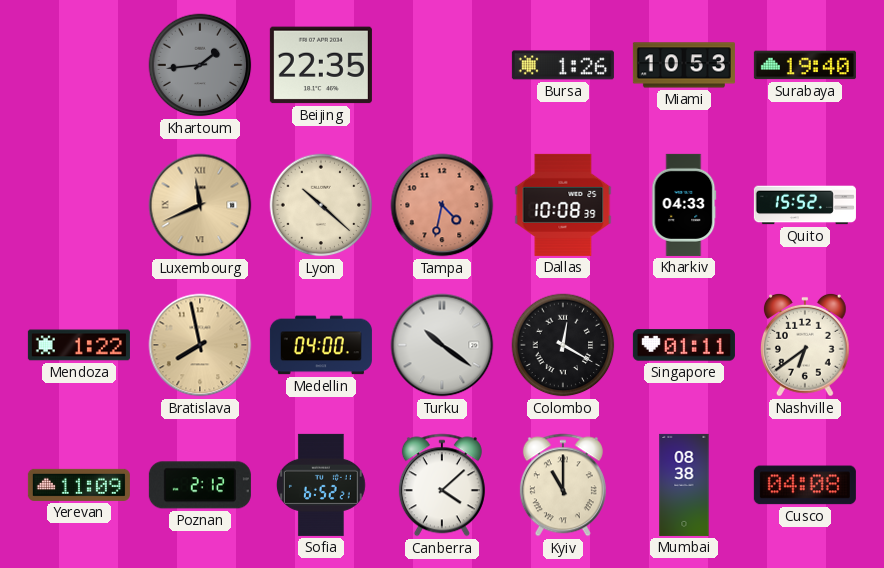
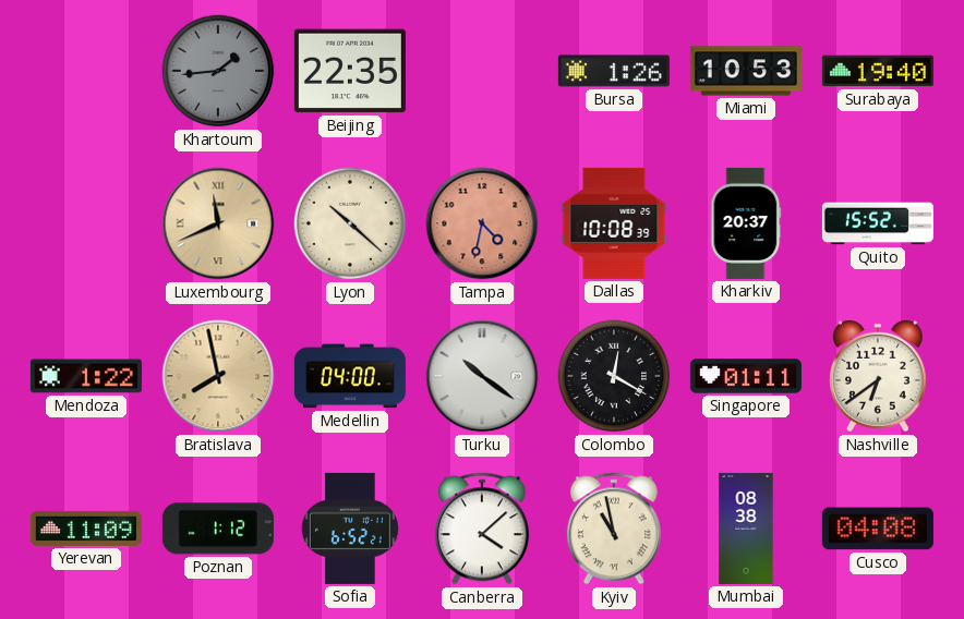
Kharkiv: 04:33 -> 20:37
Poznan: 2:12 -> 1:12
Kyiv: 11:00 -> 10:58
